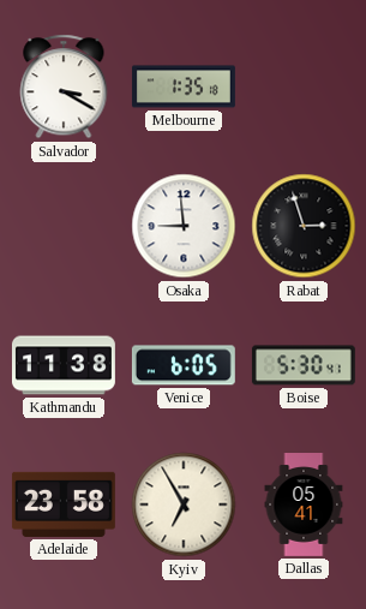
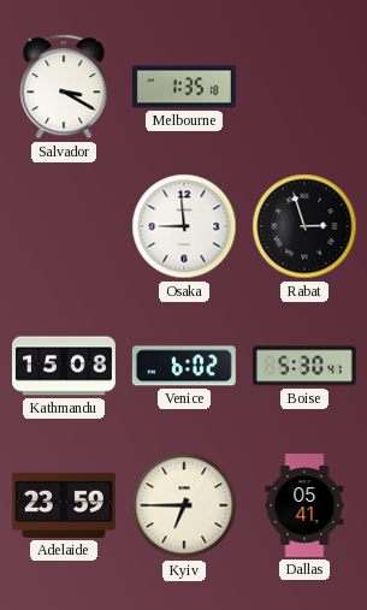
Kathmandu: 11:38 -> 15:08
Venice: 6:05 -> 6:02
Adelaide: 23:58 -> 23:59
Kyiv: 6:55 -> 6:45
